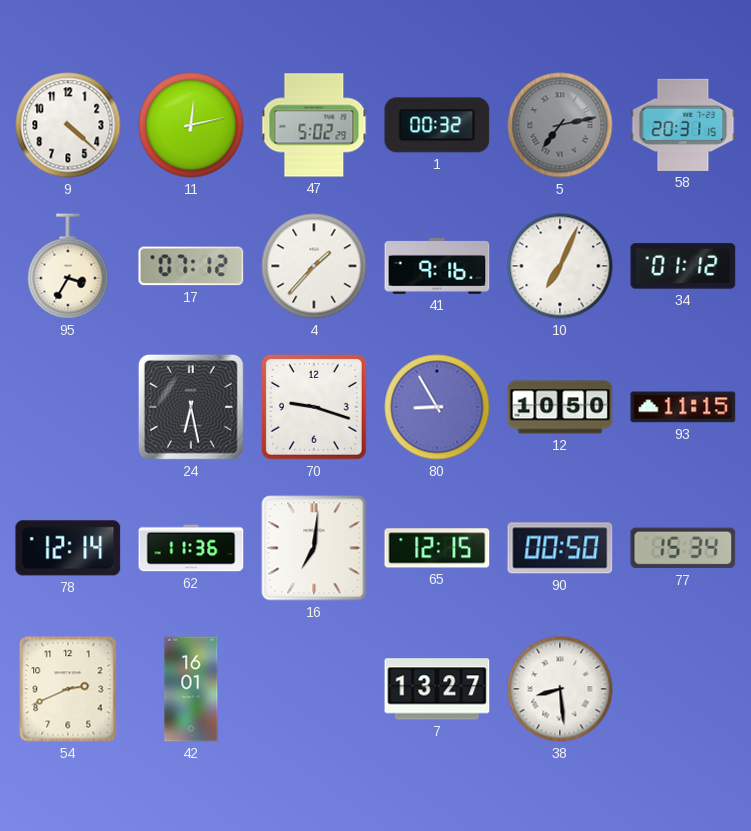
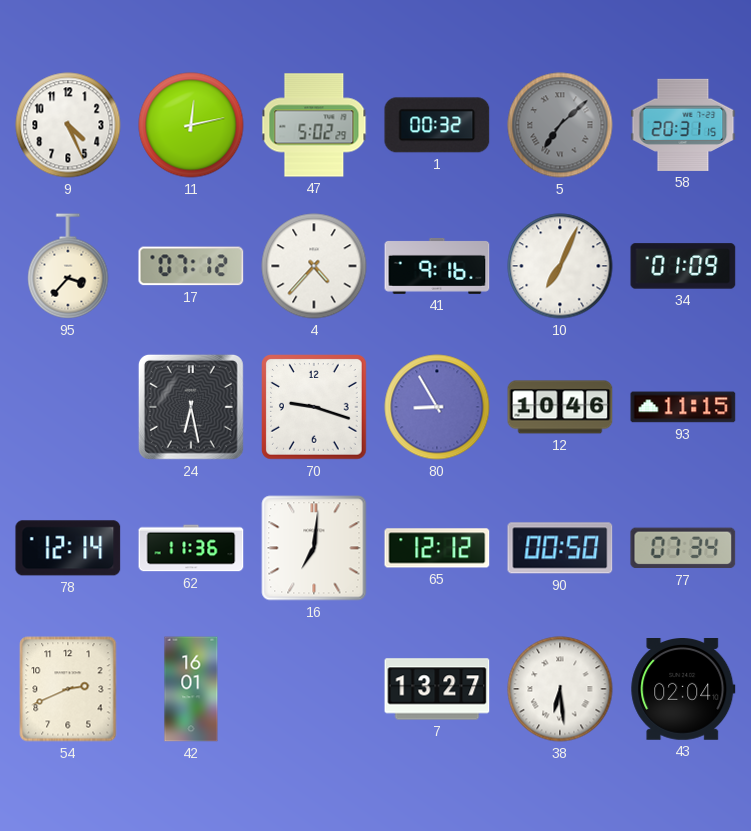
9: 4:22 -> 4:26
5: 7:13 -> 7:08
95: 3:35 -> 3:37
4: 1:37 -> 4:37
34: 01:12 -> 01:09
12: 10:50 -> 10:46
65: 12:15 -> 12:12
77: 15:34 -> 07:34
38: 8:29 -> 6:29
43: none -> 02:04
